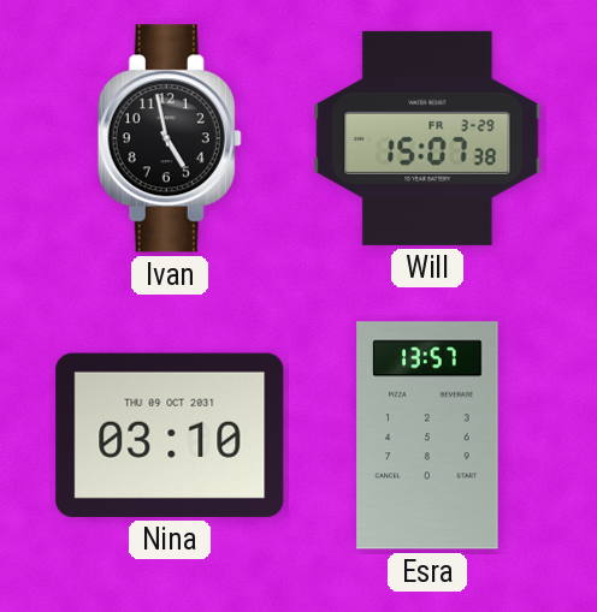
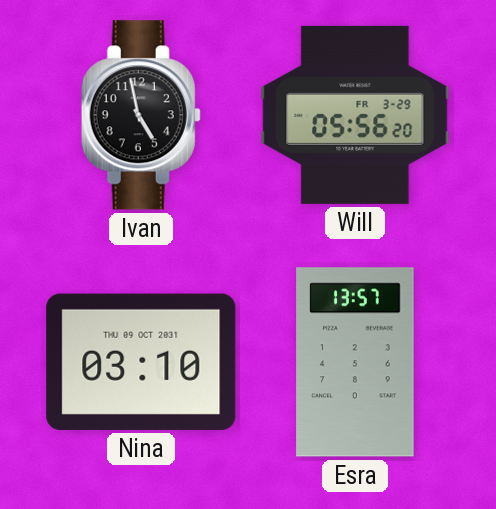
Will: 15:07 -> 05:56
